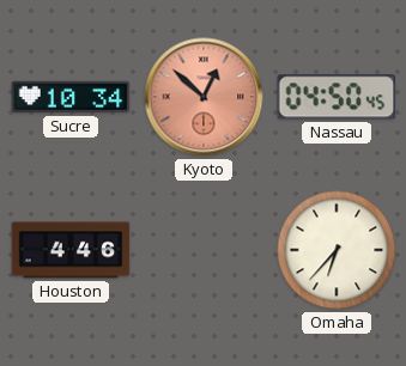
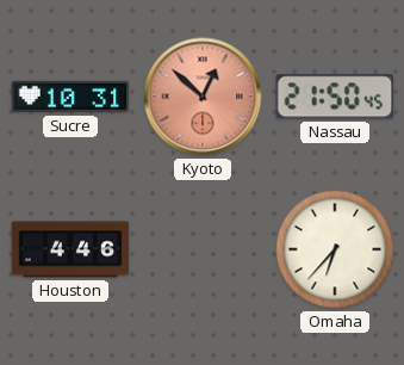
Sucre: 10:34 -> 10:31
Nassau: 04:50 -> 21:50
